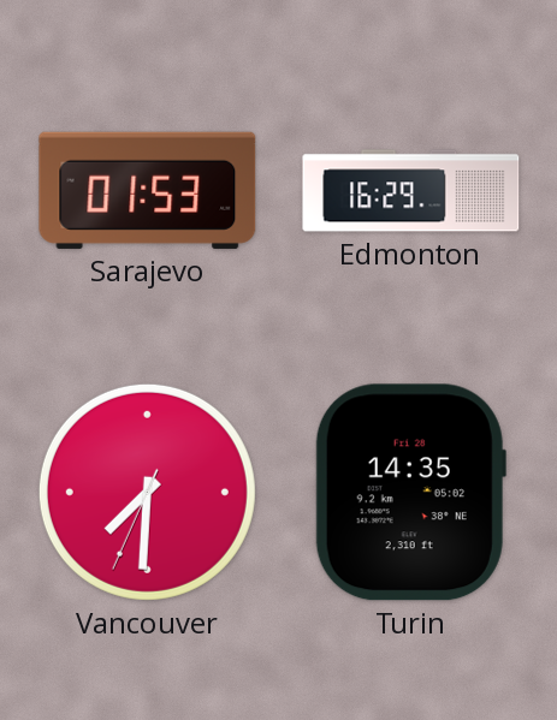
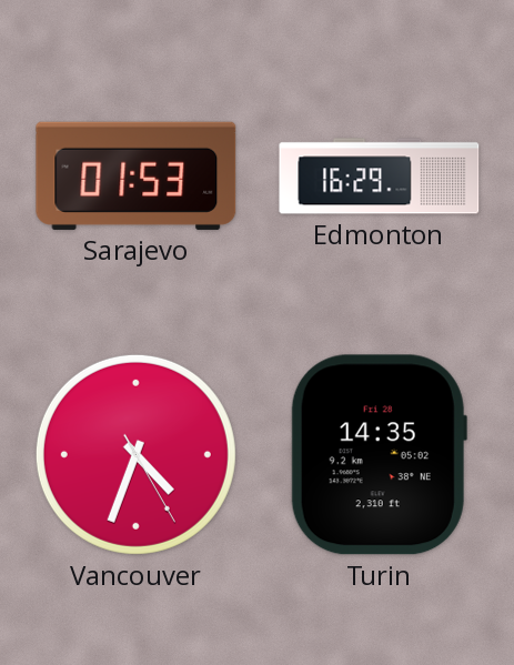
Vancouver: 7:30 -> 4:33
